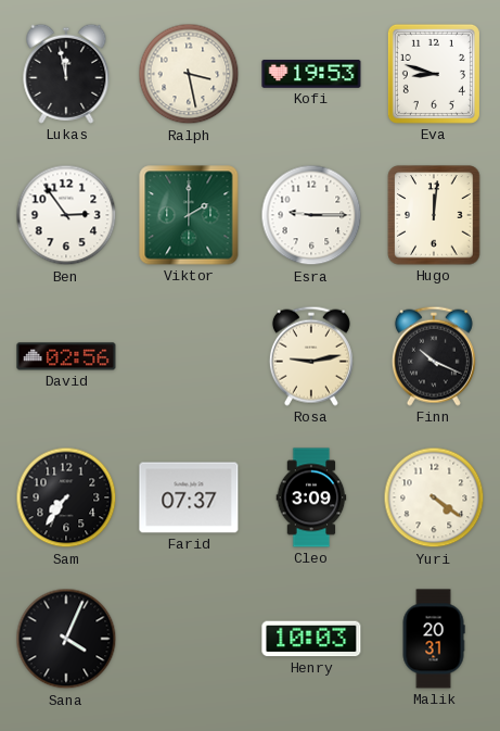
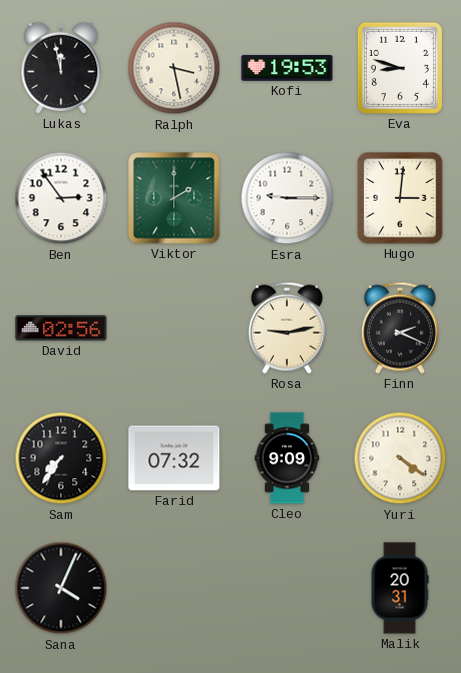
Hugo: 12:01 -> 3:01
Finn: 10:19 -> 2:19
Farid: 07:37 -> 07:32
Cleo: 3:09 -> 9:09
Henry: 10:03 -> none
